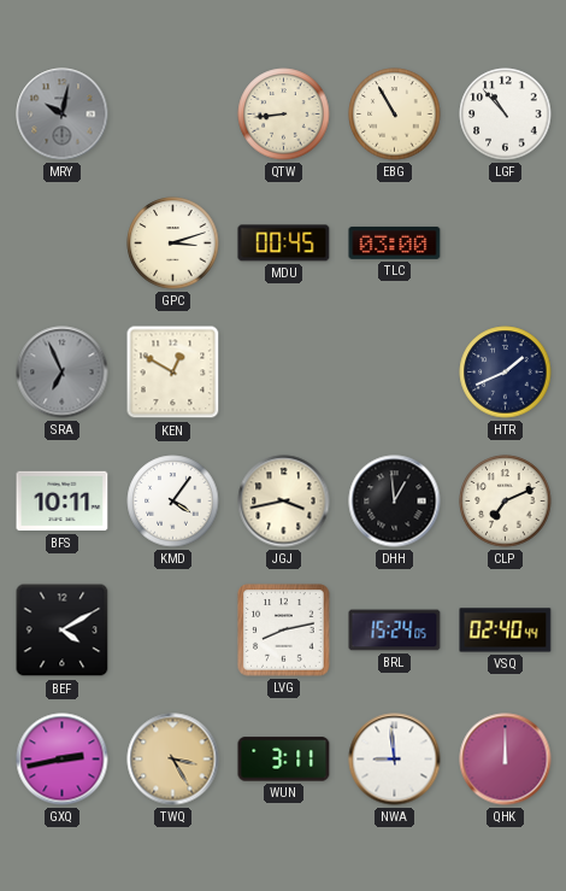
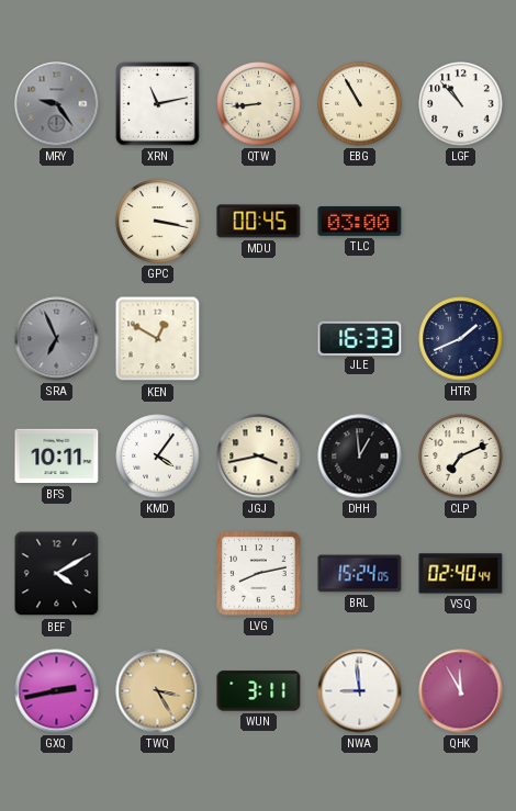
MRY: 10:02 -> 9:24
XRN: none -> 11:13
GPC: 3:12 -> 3:17
JLE: none -> 16:33
QHK: 12:00 -> 11:55
